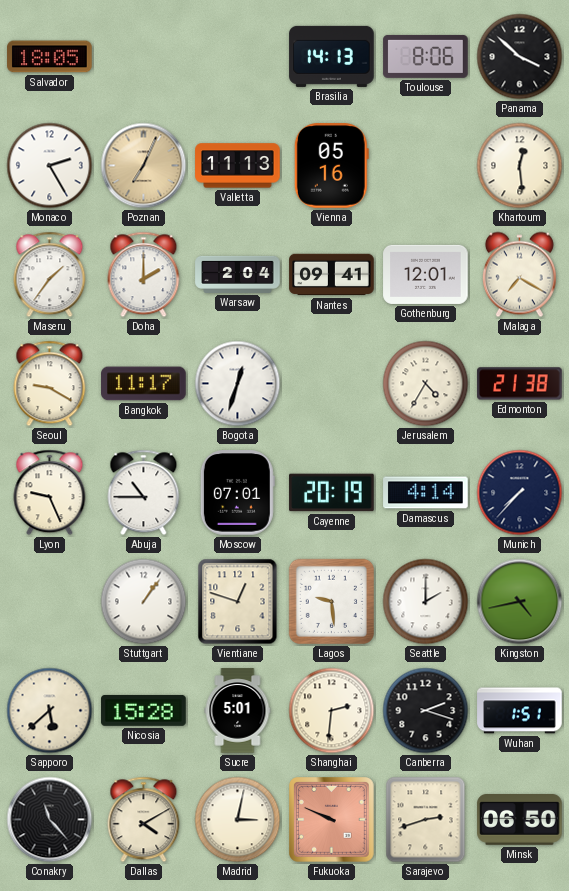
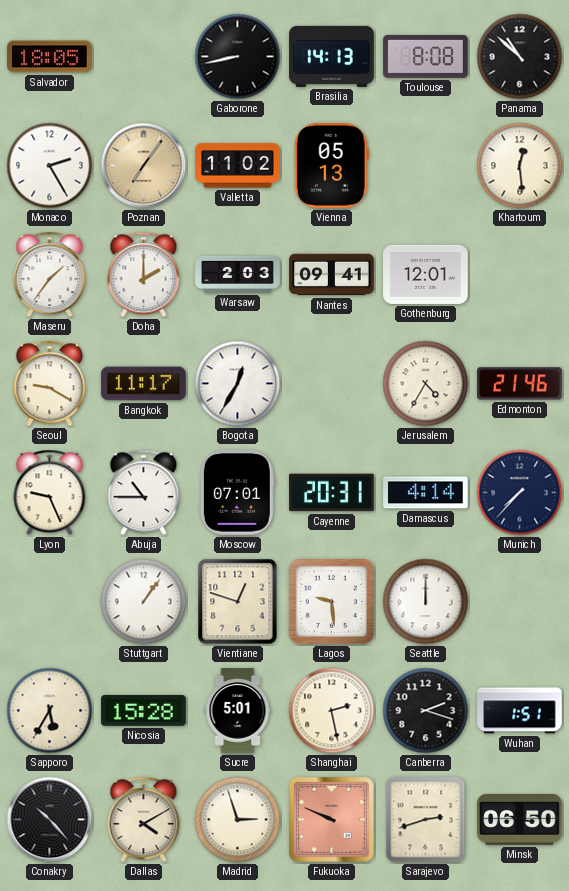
Gaborone: none -> 8:43
Toulouse: 8:06 -> 8:08
Panama: 3:52 -> 10:52
Poznan: 7:04 -> 7:06
Valletta: 11:13 -> 11:02
Vienna: 05:16 -> 05:13
Warsaw: 2:04 -> 2:03
Malaga: 7:20 -> none
Bogota: 12:33 -> 12:35
Edmonton: 21:38 -> 21:46
Cayenne: 20:19 -> 20:31
Seattle: 2:00 -> 12:00
Kingston: 4:43 -> none
Sapporo: 5:38 -> 5:35
Shanghai: 2:31 -> 2:28
Conakry: 11:23 -> 10:23
Madrid: 3:02 -> 2:57
